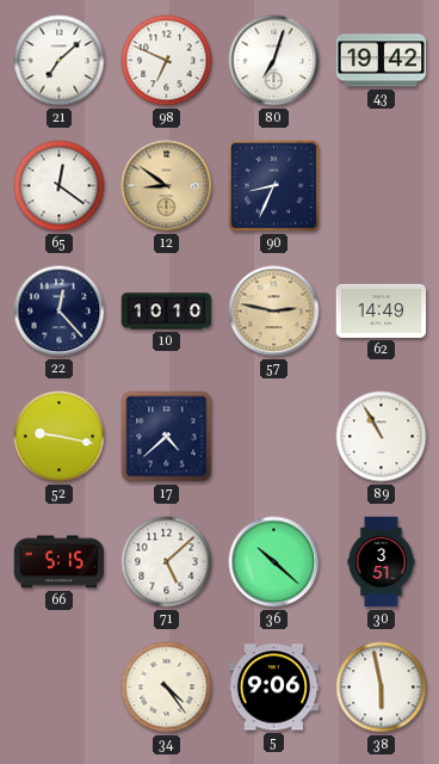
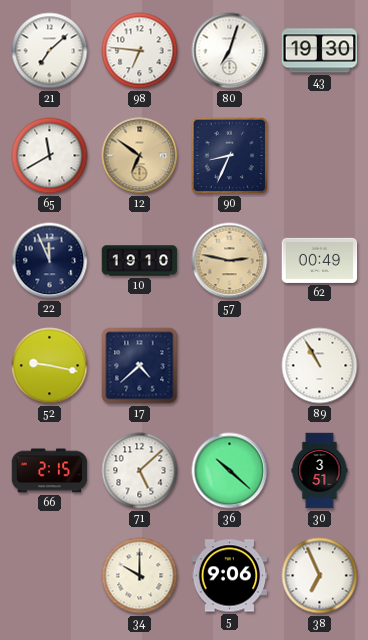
98: 6:49 -> 6:46
43: 19:42 -> 19:30
65: 12:21 -> 11:40
12: 8:51 -> 6:51
22: 12:23 -> 11:56
10: 10:10 -> 19:10
62: 14:49 -> 00:49
66: 5:15 -> 2:15
34: 4:24 -> 10:00
38: 5:58 -> 6:56
